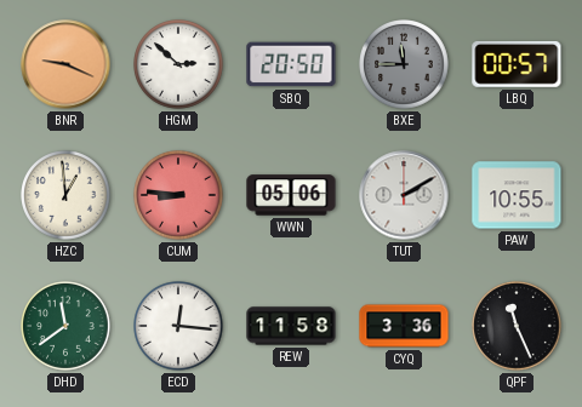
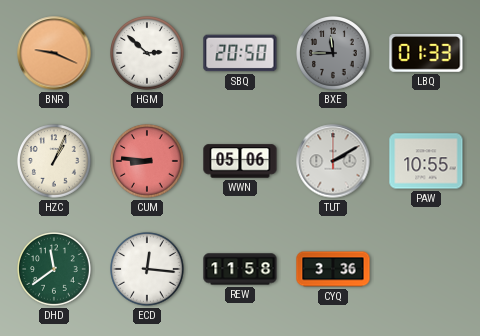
LBQ: 00:57 -> 01:33
HZC: 12:59 -> 1:04
QPF: 11:26 -> none
